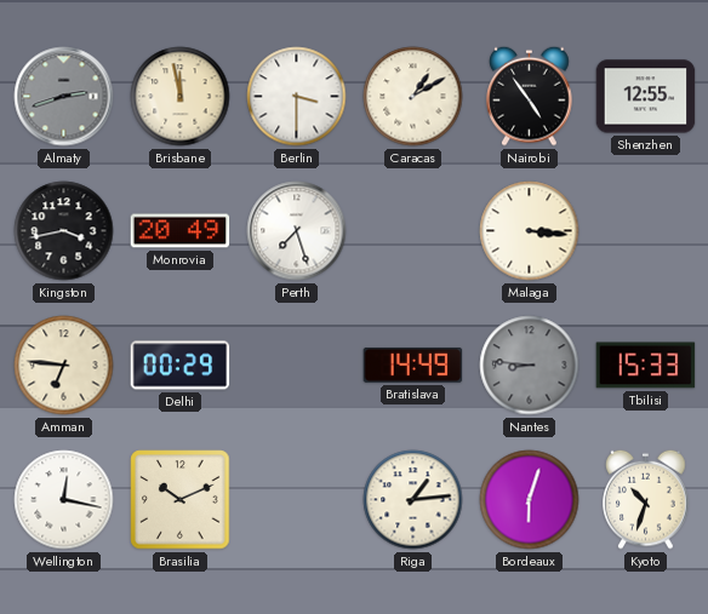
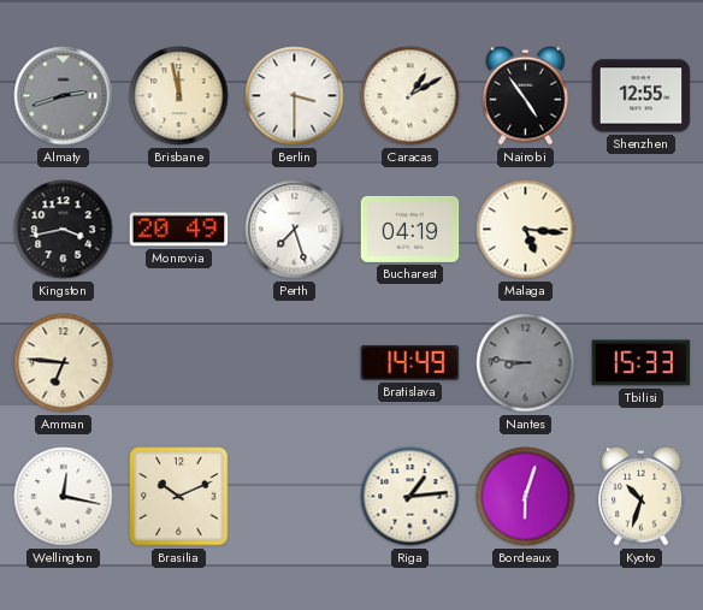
Bucharest: none -> 04:19
Malaga: 3:16 -> 5:16
Delhi: 00:29 -> none
